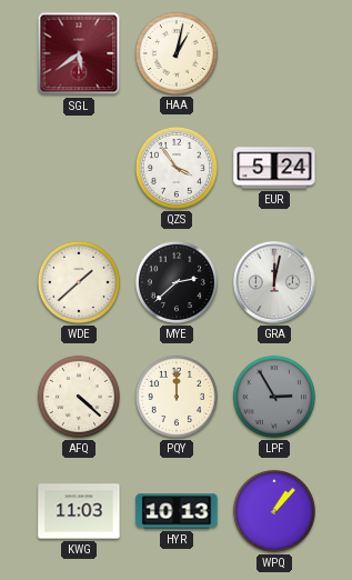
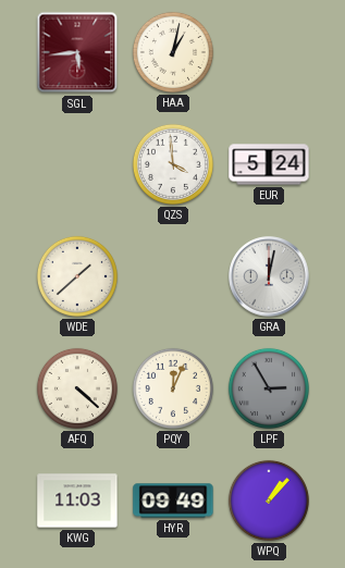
SGL: 5:39 -> 5:44
QZS: 3:54 -> 3:59
MYE: 2:38 -> none
PQY: 12:00 -> 12:04
HYR: 10:13 -> 09:49
